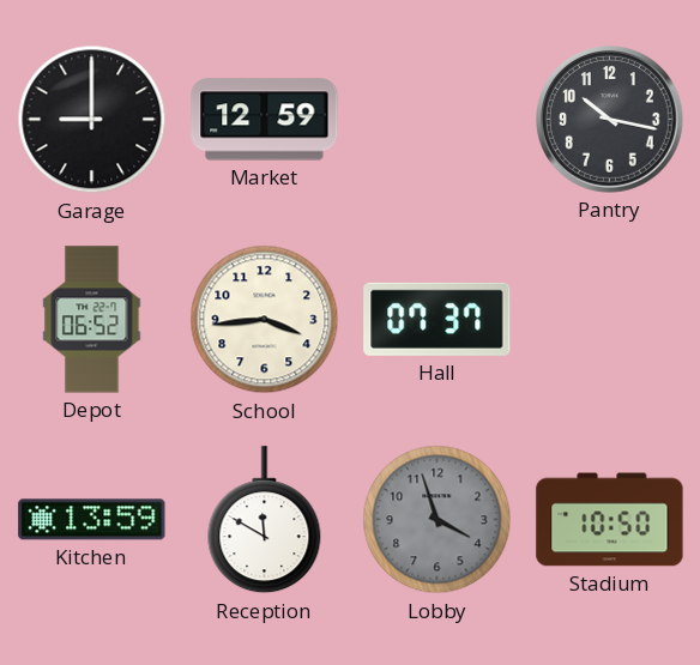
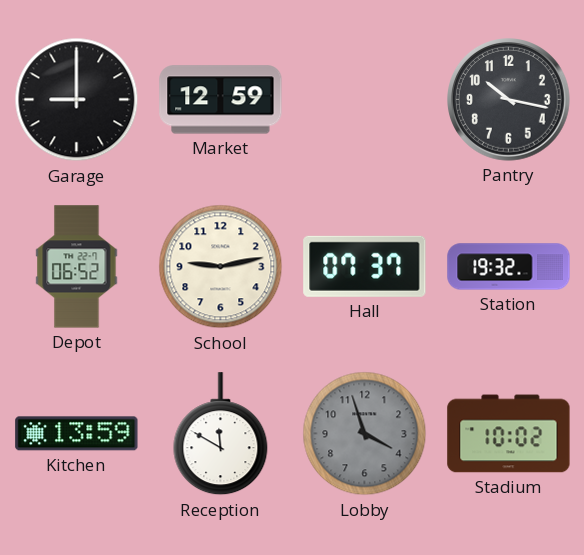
School: 3:44 -> 9:13
Station: none -> 19:32
Stadium: 10:50 -> 10:02
